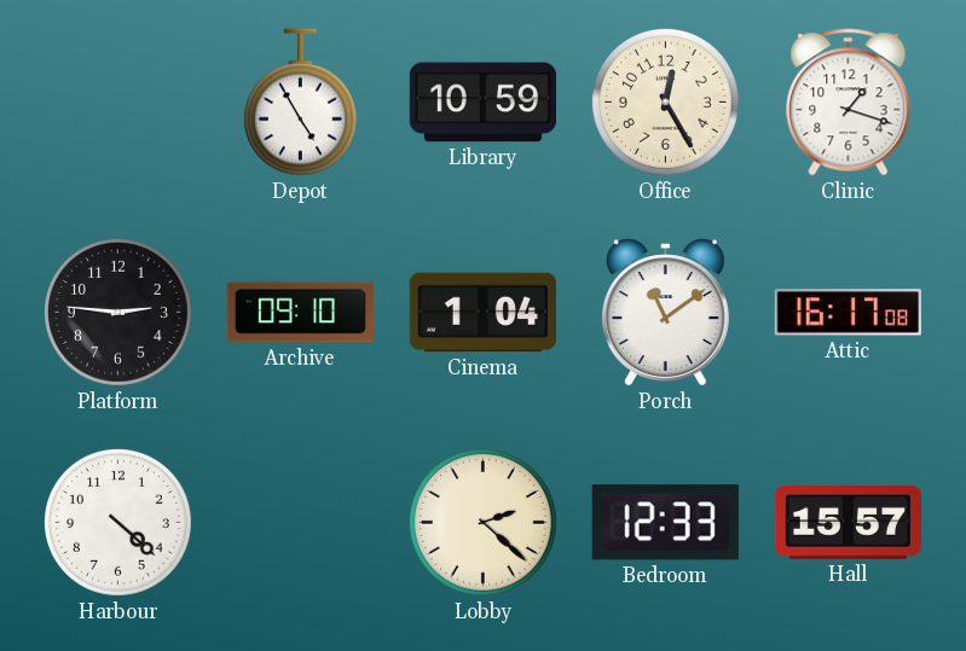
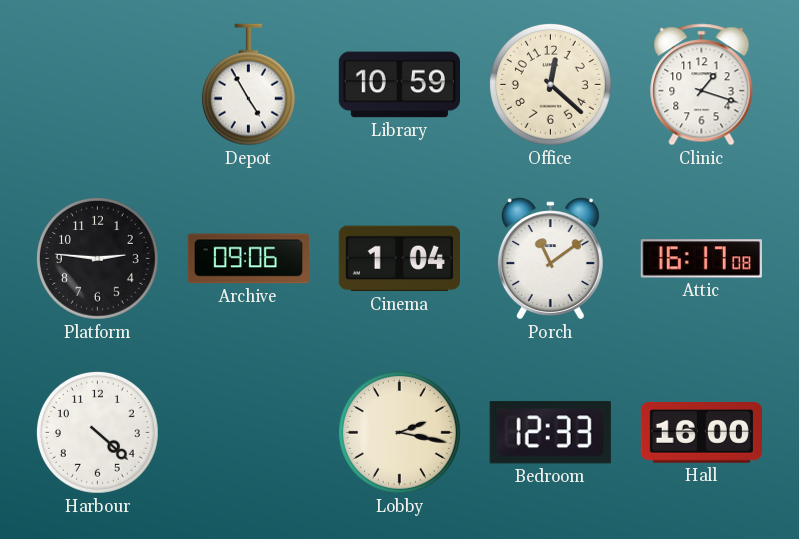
Office: 12:25 -> 12:22
Archive: 09:10 -> 09:06
Lobby: 2:22 -> 2:17
Hall: 15:57 -> 16:00
